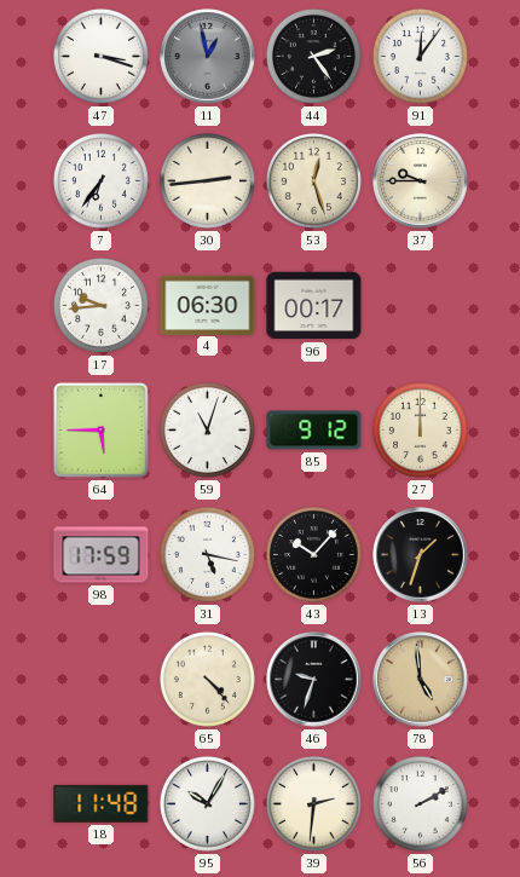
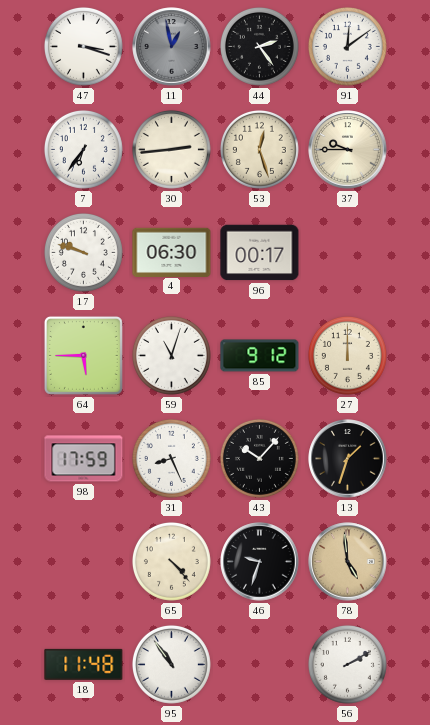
91: 12:06 -> 12:09
17: 9:44 -> 9:48
31: 5:17 -> 8:26
95: 10:05 -> 10:54
39: 2:31 -> none
